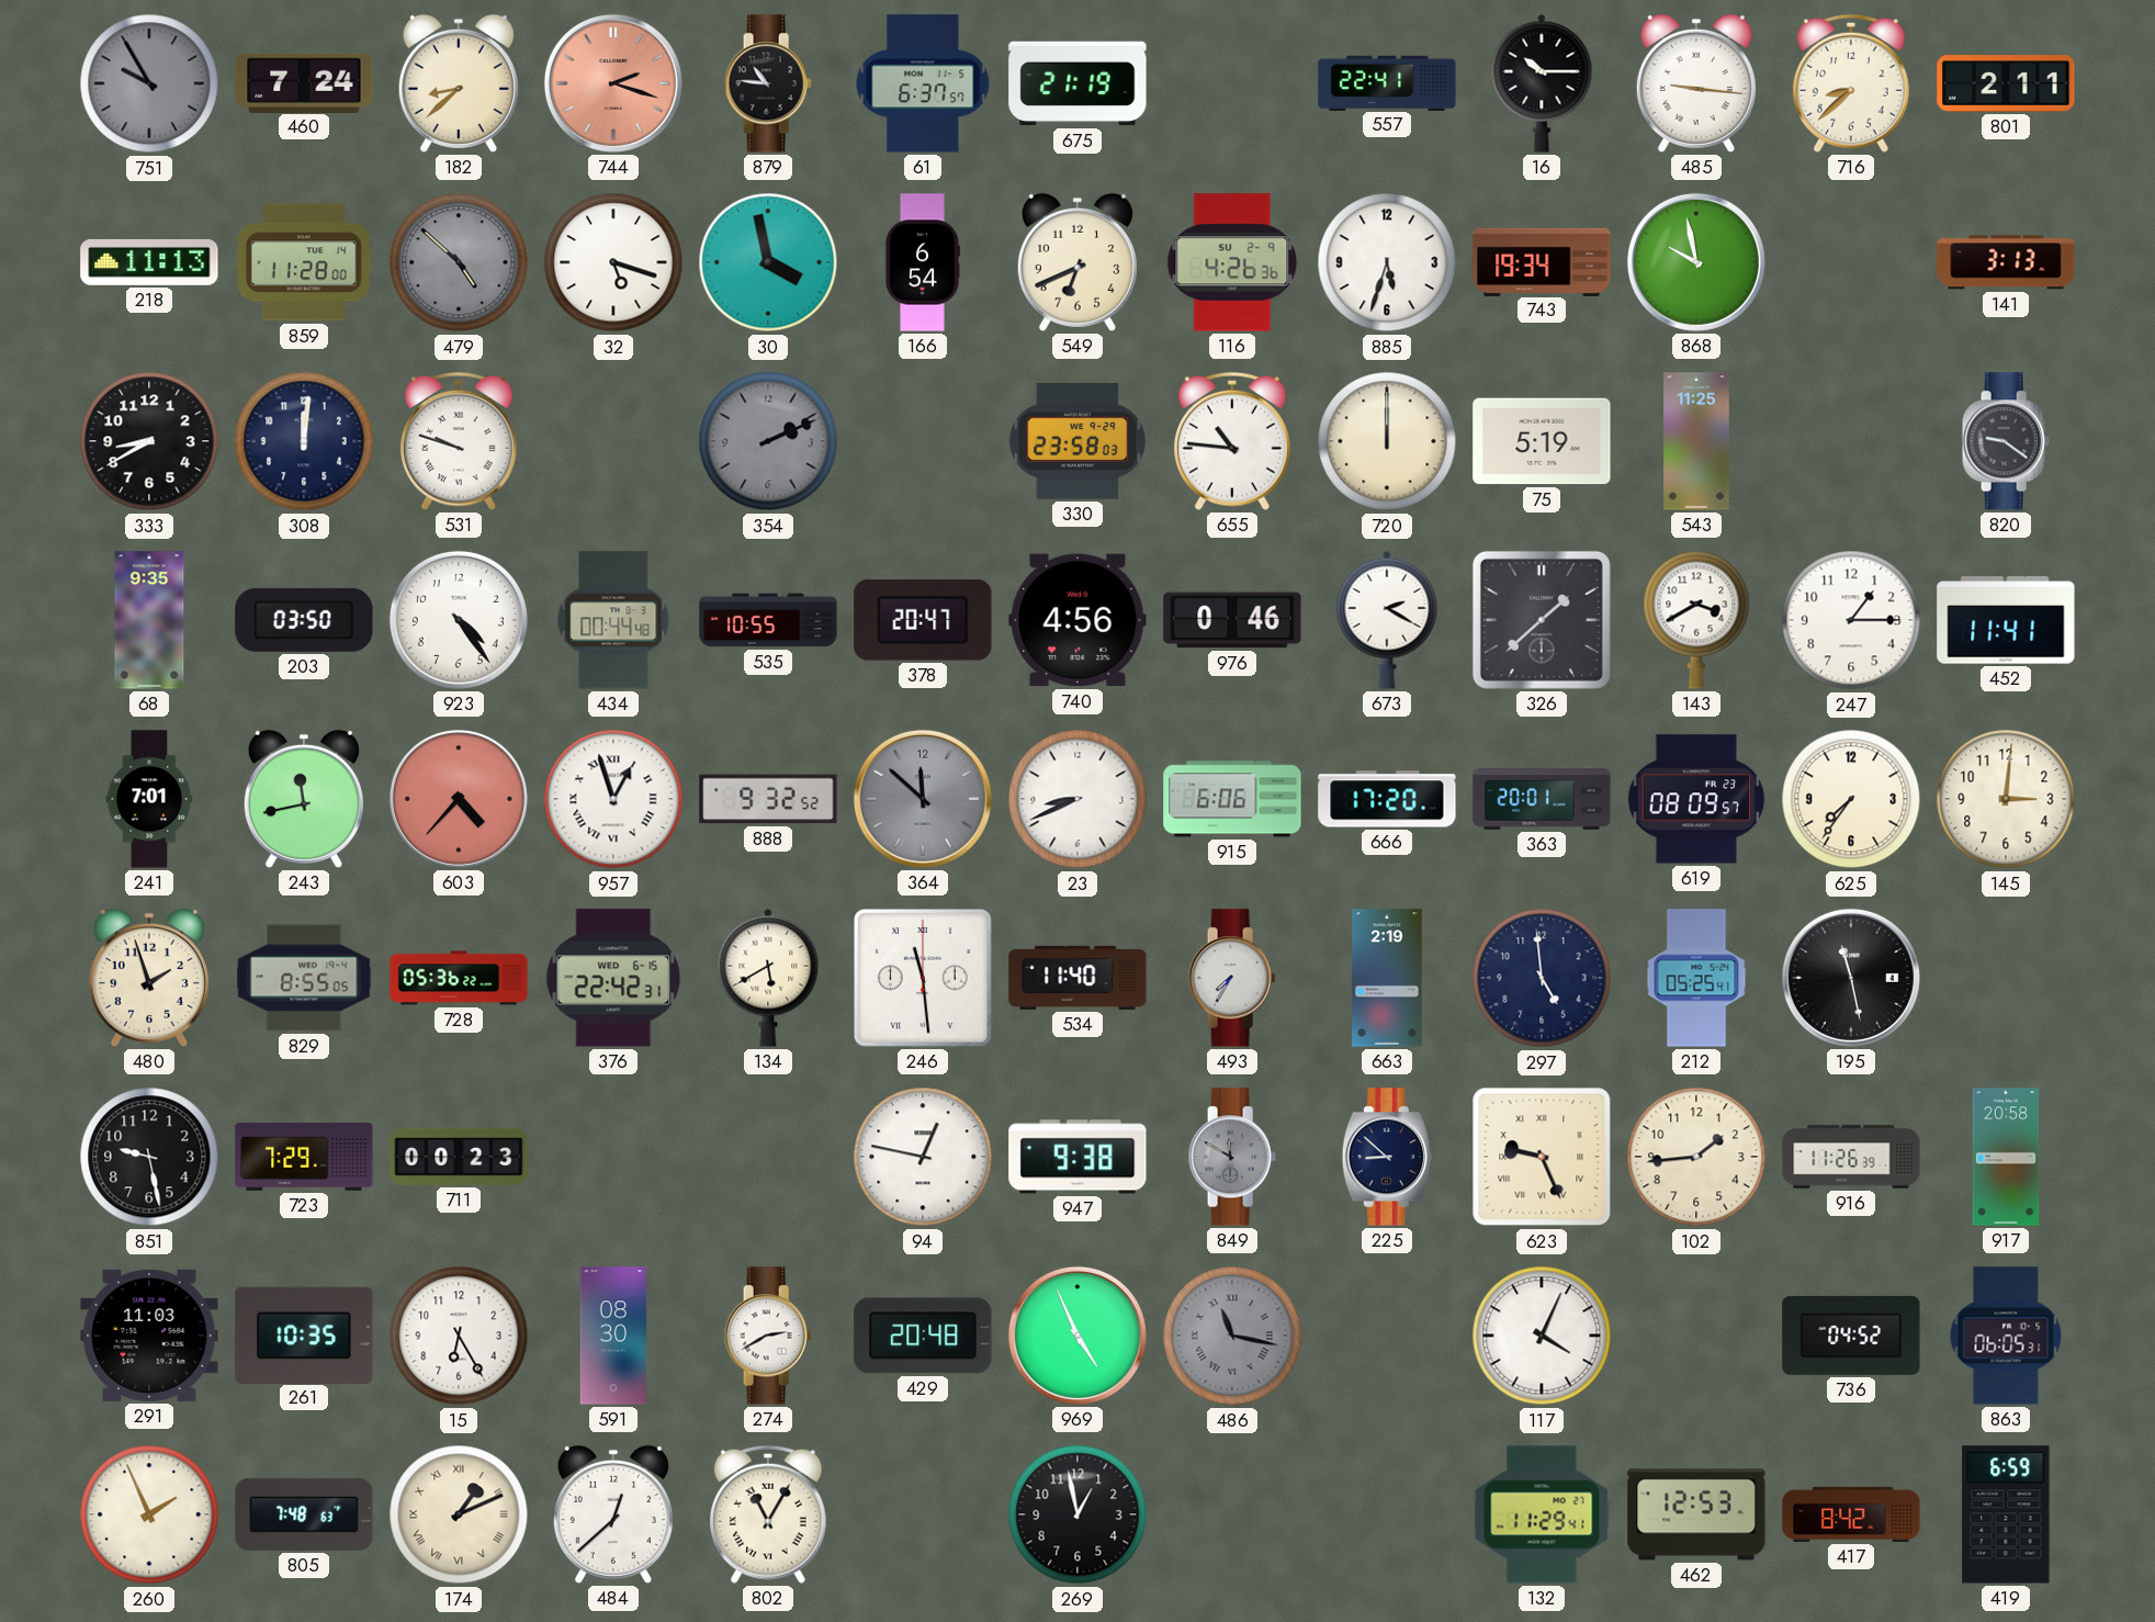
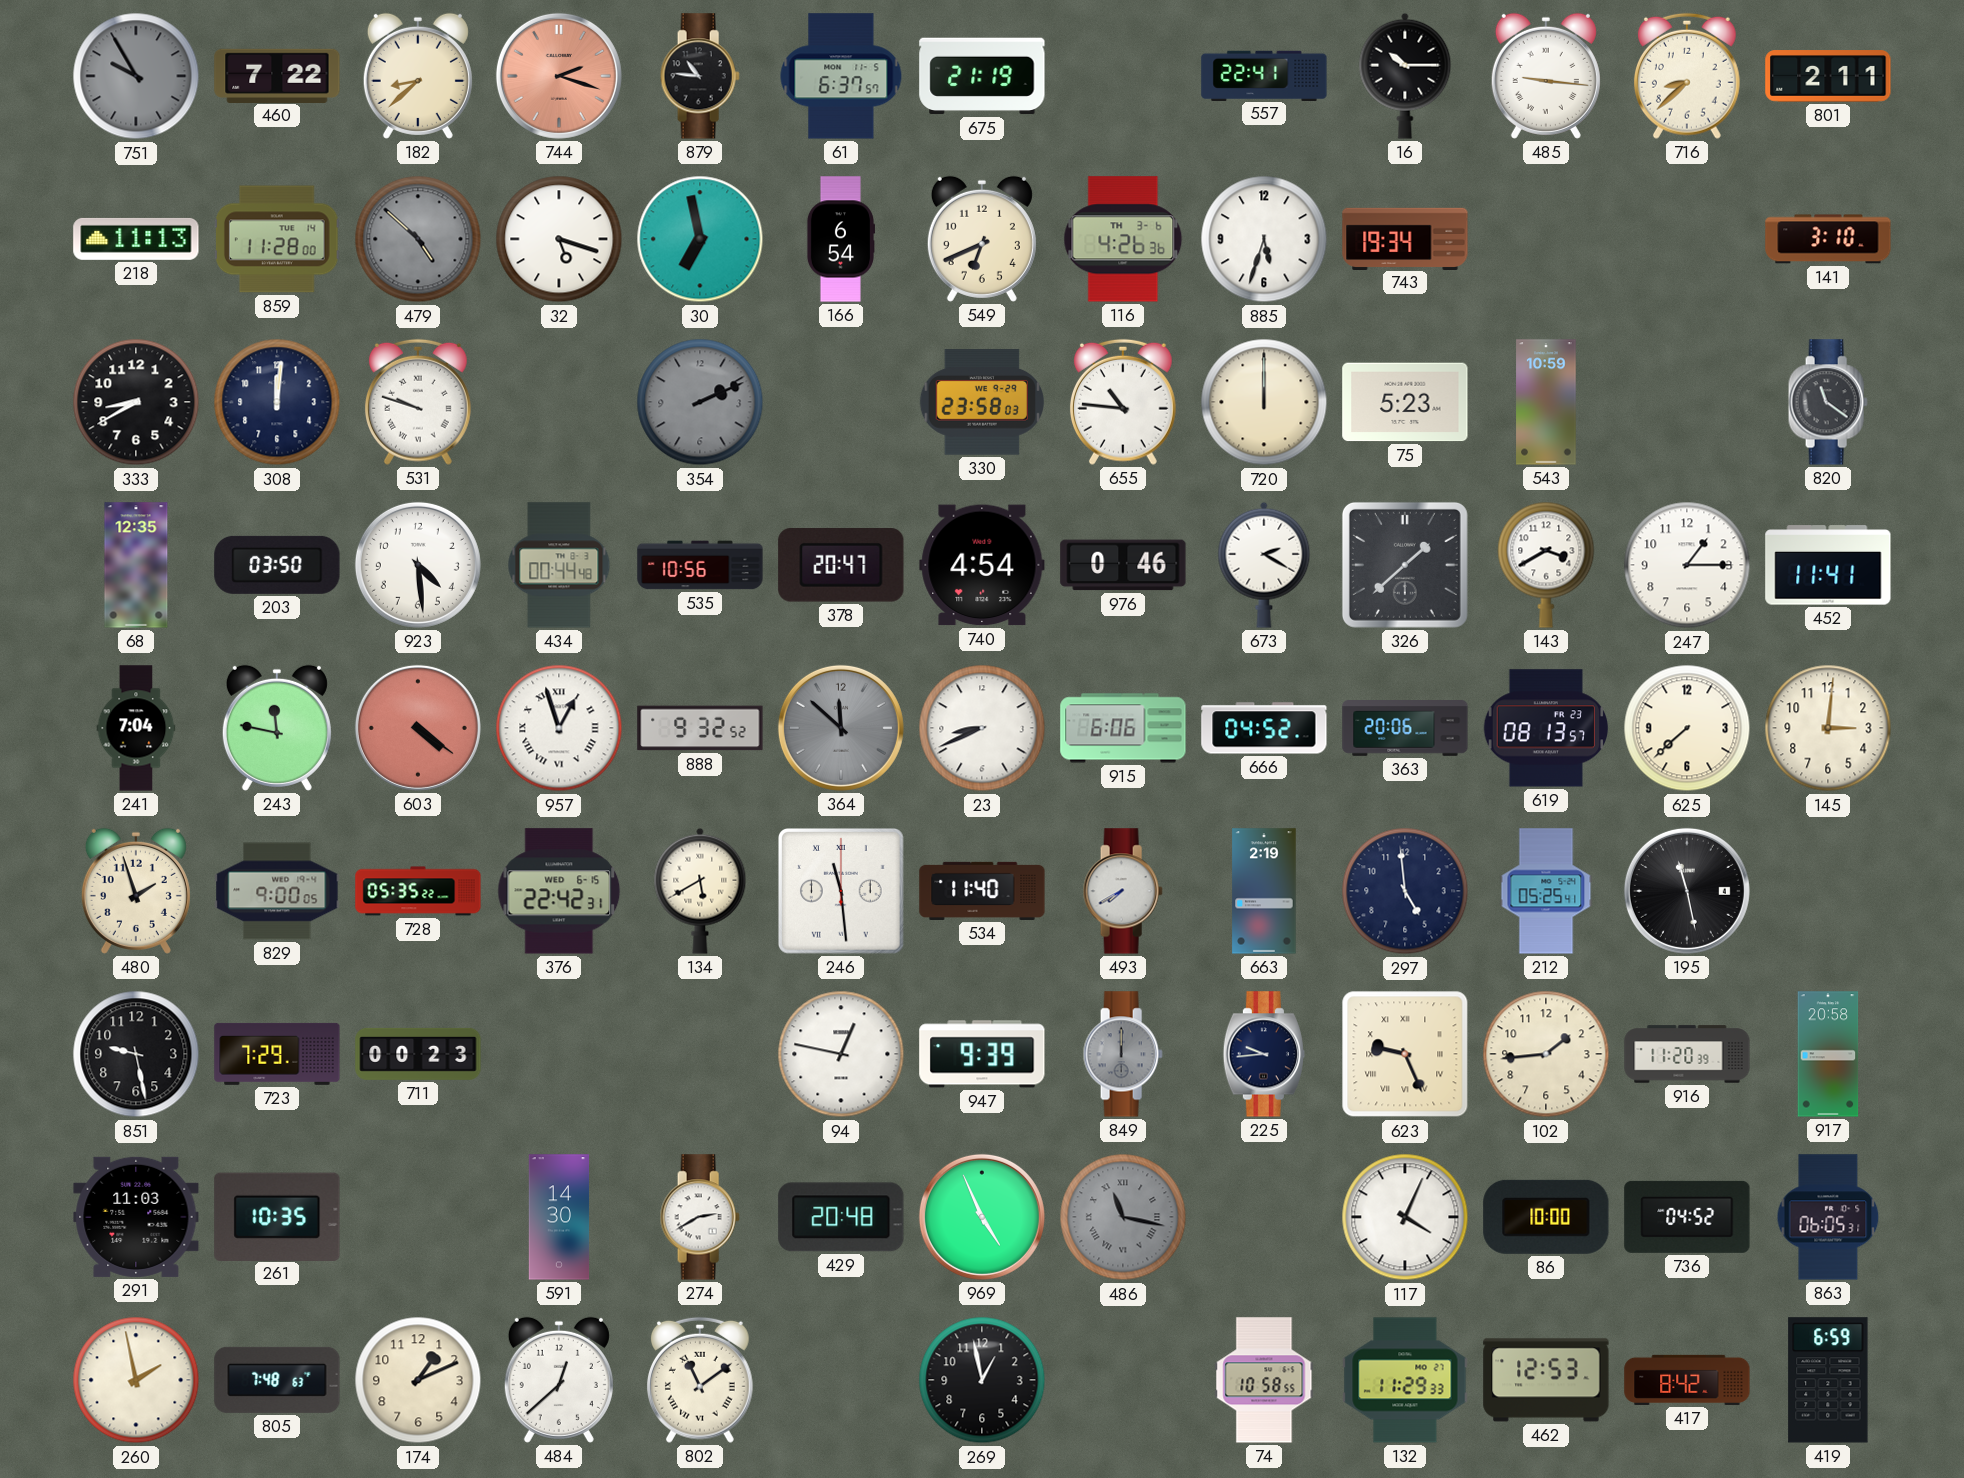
460: 7:24 -> 7:22
30: 3:58 -> 6:58
116 date: SU 2-9 -> TH 3-6
868: 9:58 -> none
141: 3:13 -> 3:10
75: 5:19 -> 5:23
543: 11:25 -> 10:59
820: 9:21 -> 11:21
68: 9:35 -> 12:35
923: 4:24 -> 4:29
535: 10:55 -> 10:56
740: 4:56 -> 4:54
241: 7:01 -> 7:04
243: 11:43 -> 11:47
603: 4:37 -> 4:21
666: 17:20 -> 04:52
363: 20:01 -> 20:06
619: 08:09 -> 08:13
625: 7:36 -> 7:38
829: 8:55 -> 9:00
728: 05:36 -> 05:35
493: 7:35 -> 7:40
947: 9:38 -> 9:39
849: 11:50 -> 12:00
225: 8:52 -> 9:44
916: 11:26 -> 11:20
15: 6:25 -> none
591: 08:30 -> 14:30
86: none -> 10:00
260: 1:56 -> 1:58
174 numerals: Roman -> Arabic
802: 11:05 -> 11:09
74: none -> 10:58
132: 11:29:41 -> 11:29:33
